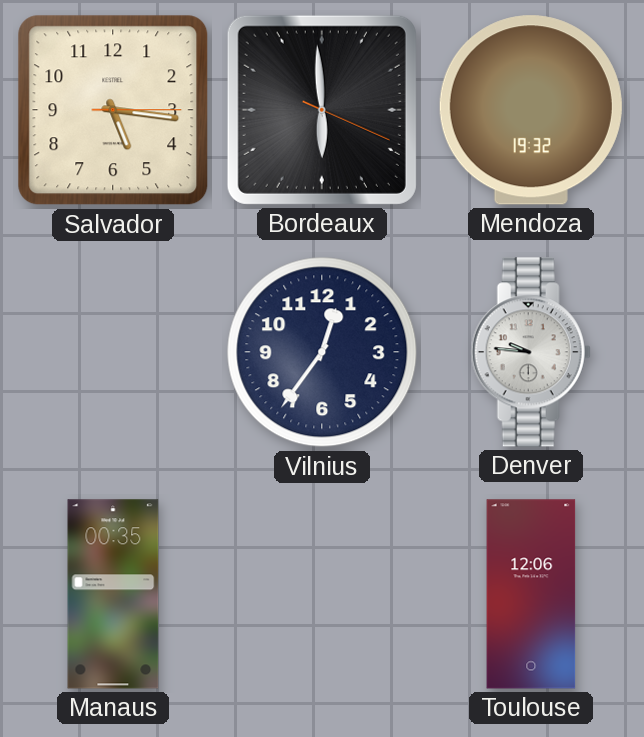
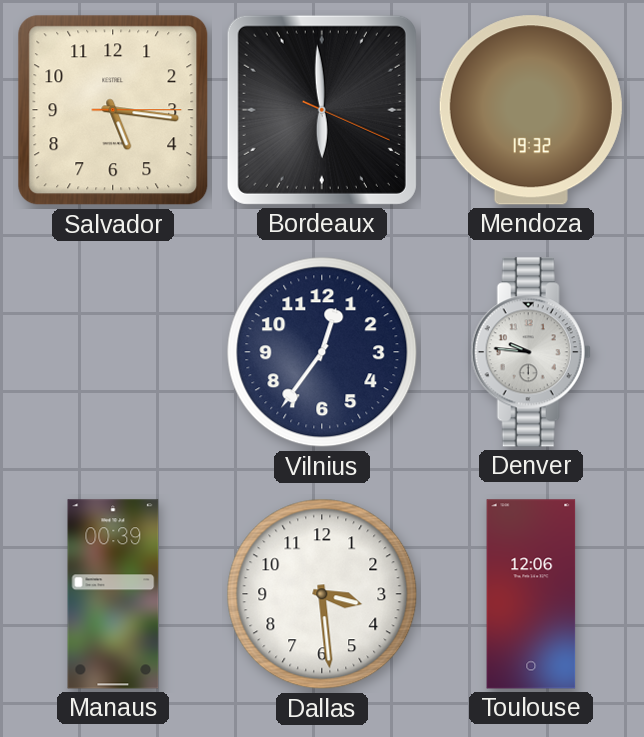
Manaus: 00:35 -> 00:39
Dallas: none -> 3:29
